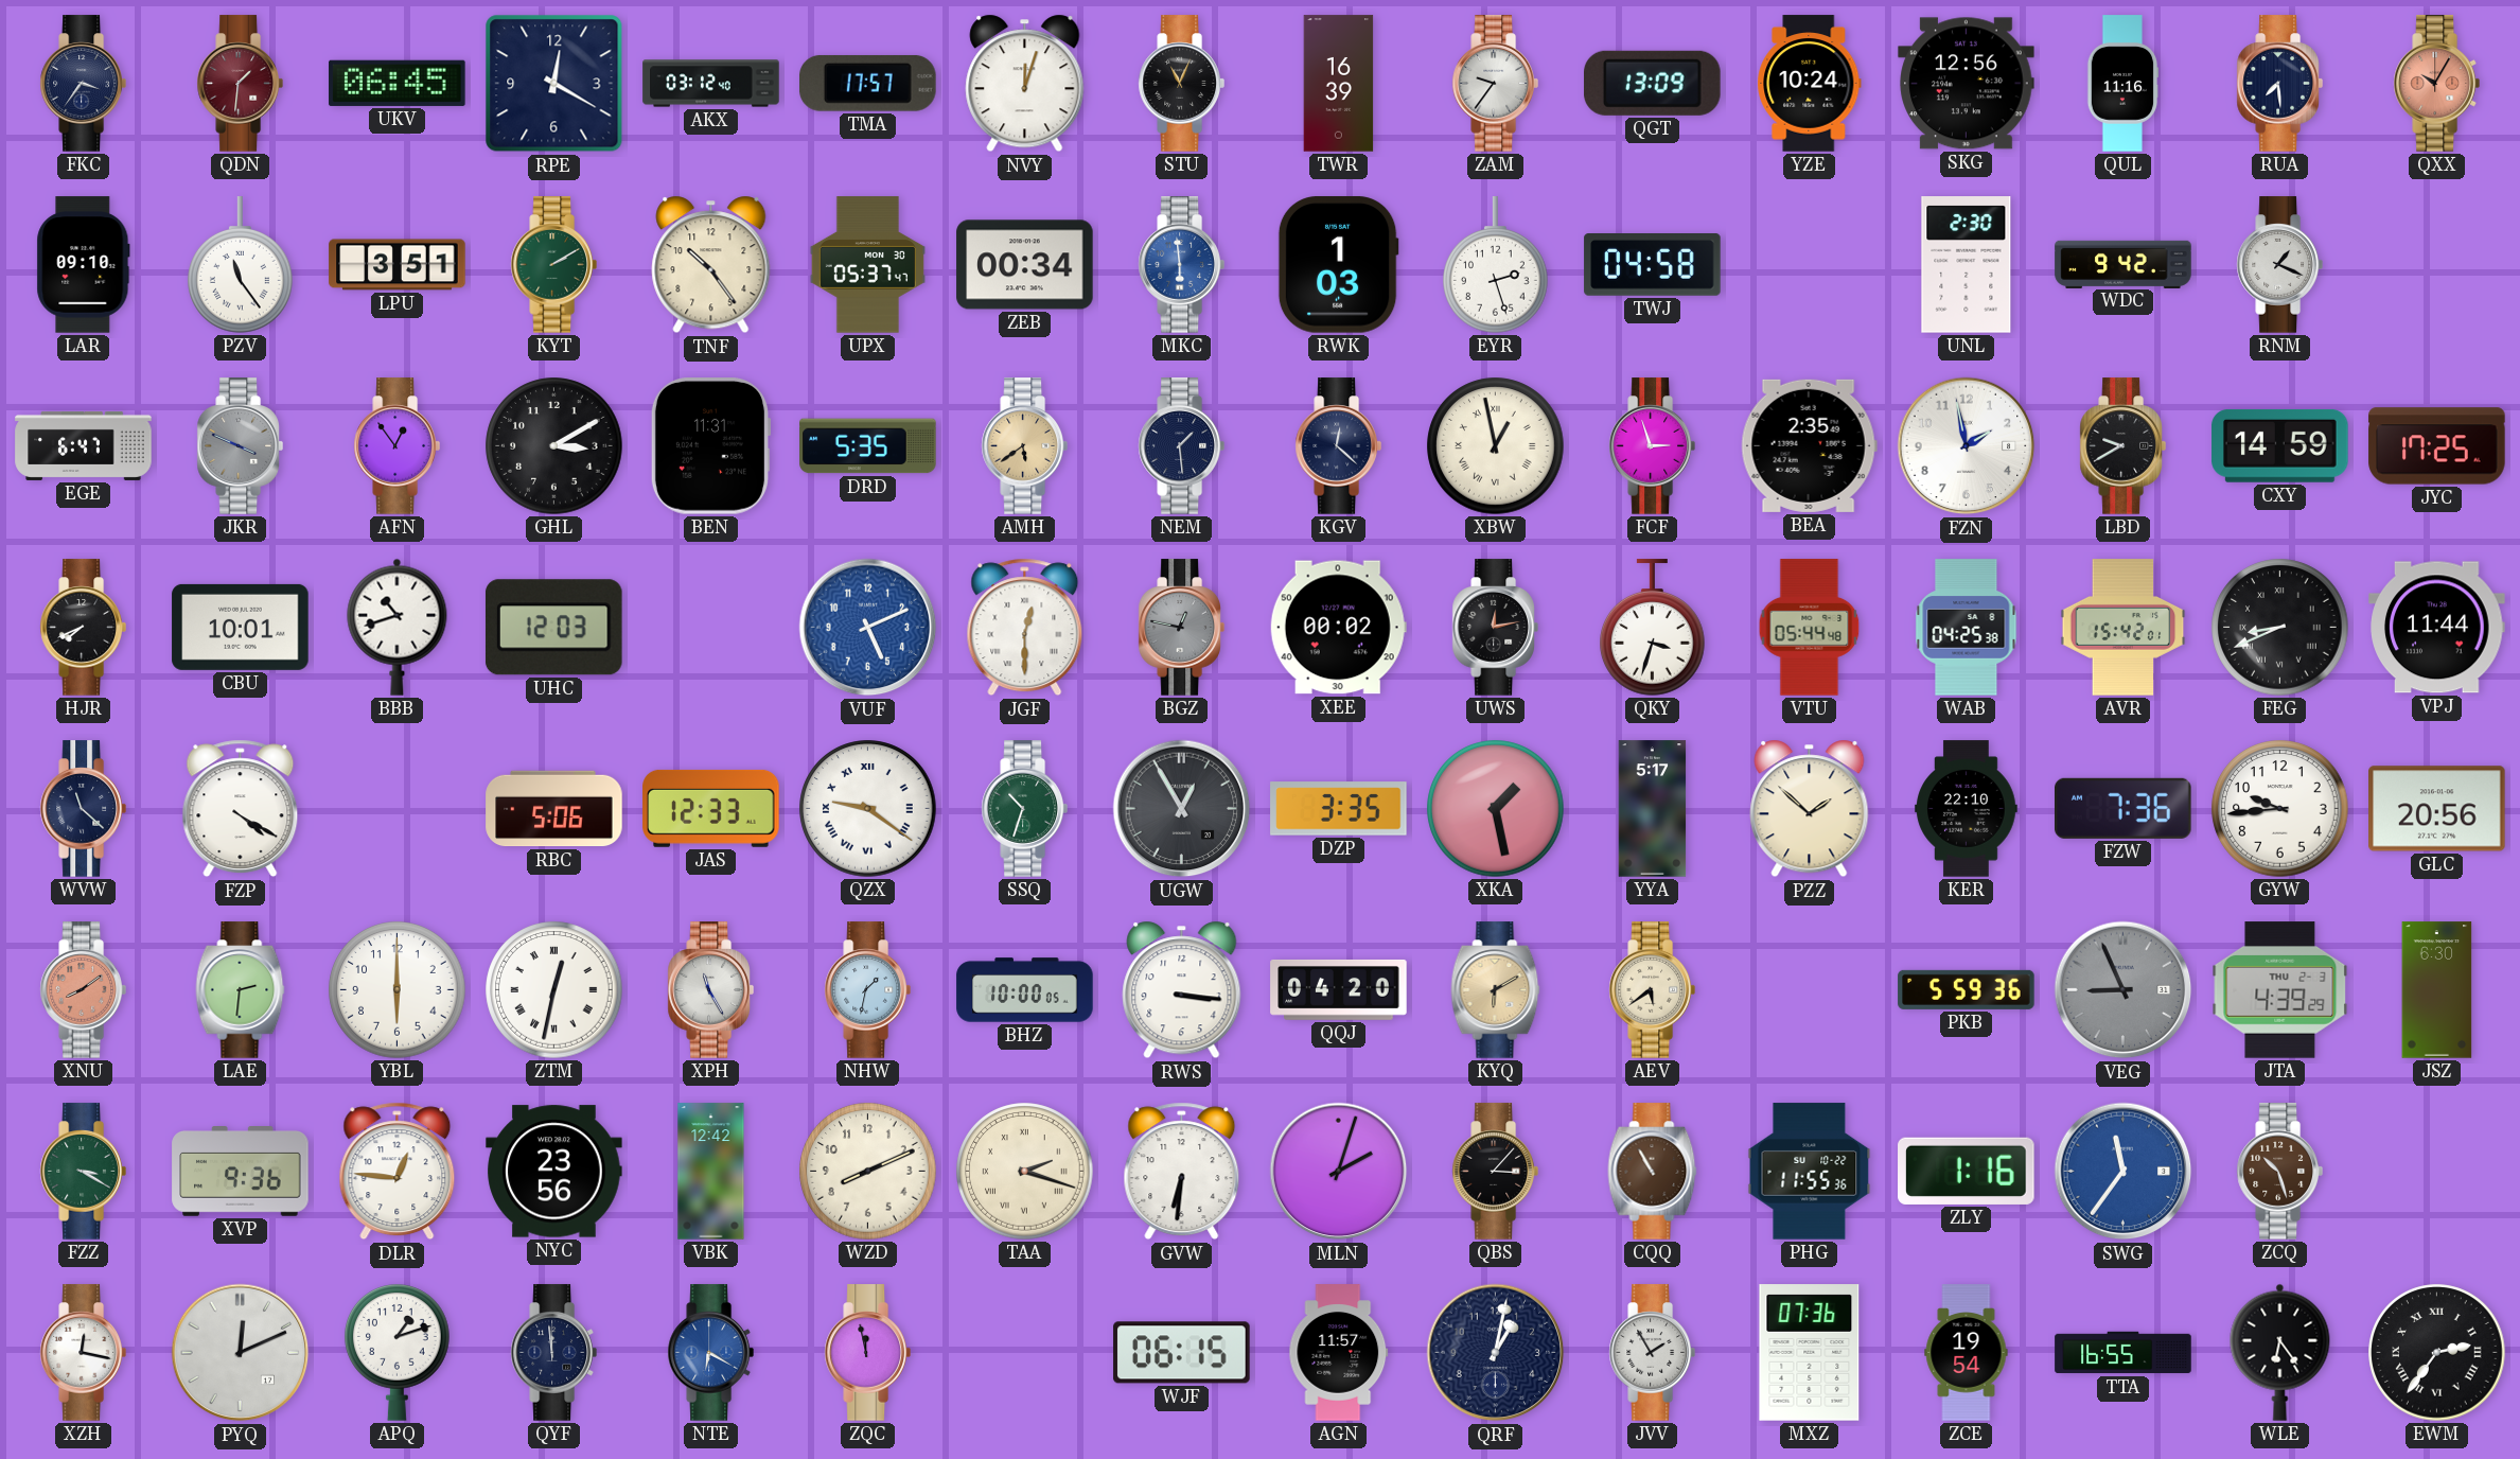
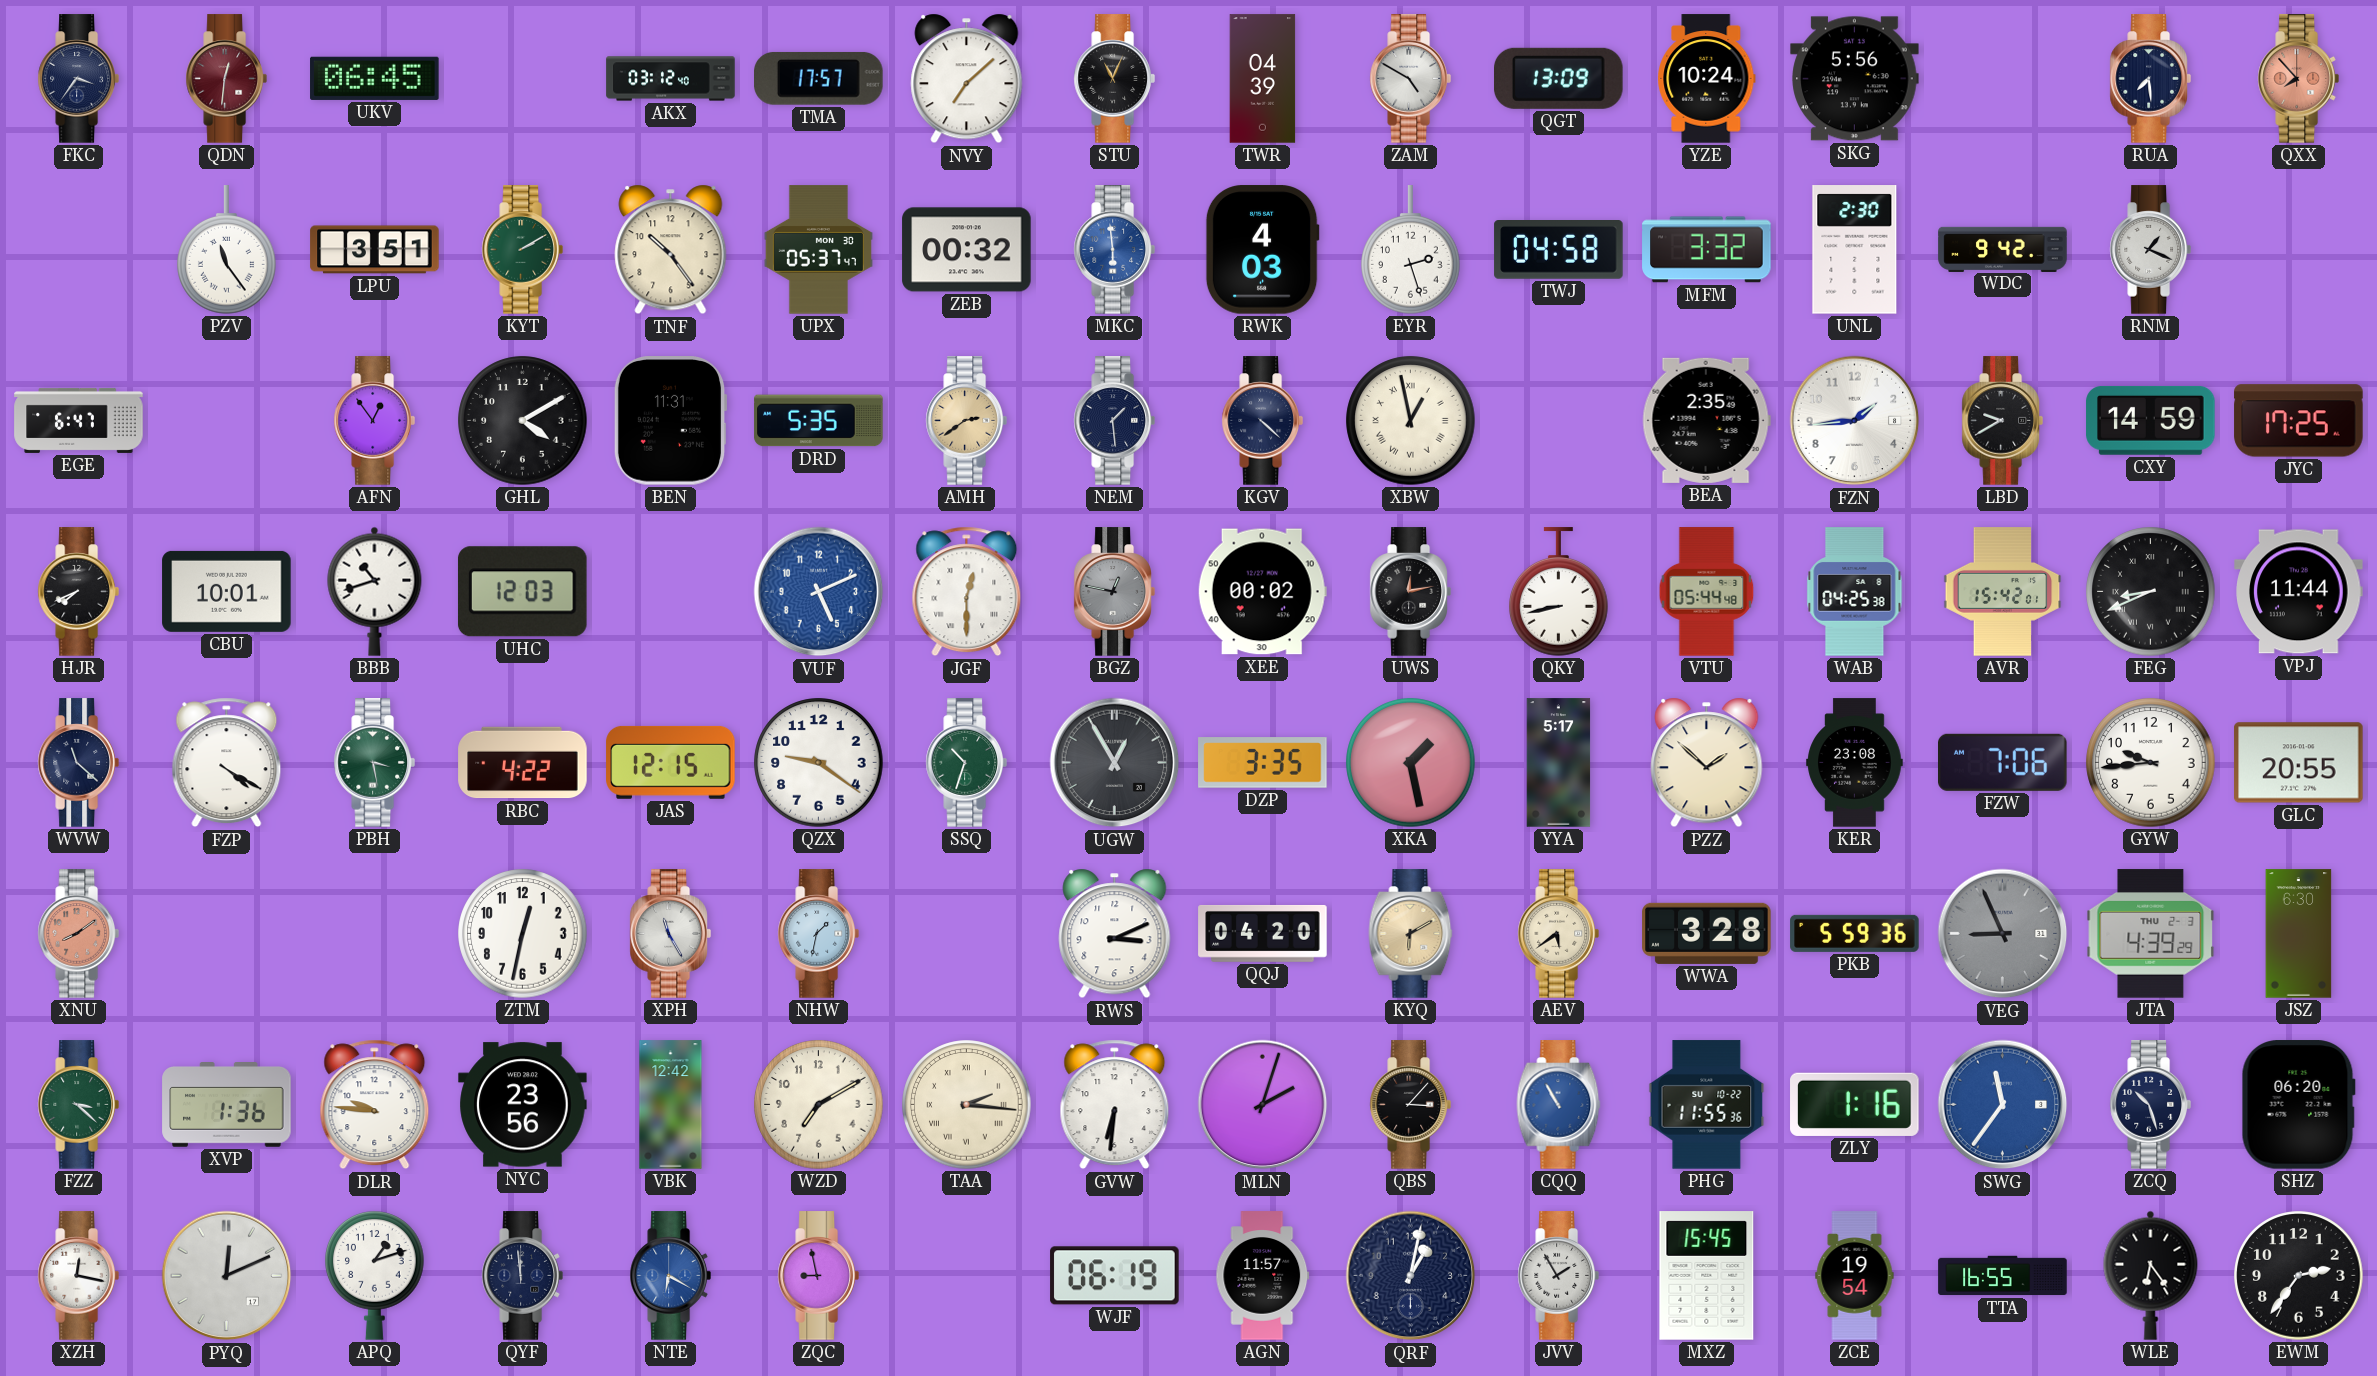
QDN: 1:31 -> 12:31
RPE: 12:20 -> none
NVY: 12:03 -> 7:08
TWR: 16:39 -> 04:39
ZAM: 9:36 -> 4:50
SKG: 12:56 -> 5:56
QUL: 11:16 -> none
QXX: 10:05 -> 7:53
LAR: 09:10 -> none
ZEB: 00:34 -> 00:32
RWK: 1:03 -> 4:03
MFM: none -> 3:32
JKR: 3:49 -> none
GHL: 3:10 -> 4:10
AMH: 5:39 -> 2:39
KGV: 12:22 -> 4:22
FCF: 2:57 -> none
FZN: 1:58 -> 1:44
QKY: 3:33 -> 8:43
PBH: none -> 3:28
RBC: 5:06 -> 4:22
JAS: 12:33 -> 12:15
QZX numerals: Roman -> Arabic
KER: 22:10 -> 23:08
FZW: 7:36 -> 7:06
GLC: 20:56 -> 20:55
LAE: 2:31 -> none
YBL: 6:00 -> none
ZTM numerals: Roman -> Arabic
BHZ: 10:00 -> none
RWS: 3:16 -> 3:11
WWA: none -> 3:28
FZZ: 3:20 -> 3:22
XVP: 9:36 -> 1:36
DLR: 12:46 -> 9:46
WZD: 8:11 -> 7:10
TAA: 2:18 -> 2:16
CQQ dial: brown -> blue
ZCQ dial: brown -> navy
SHZ: none -> 06:20
ZQC: 11:58 -> 8:58
WJF: 06:15 -> 06:19
MXZ: 07:36 -> 15:45
EWM numerals: Roman -> Arabic
